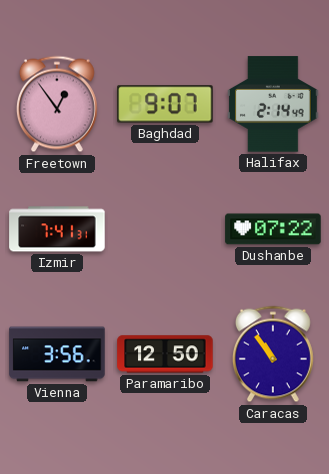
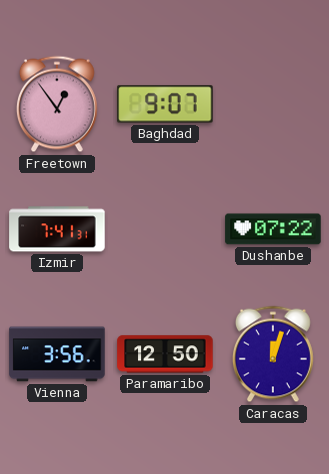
Halifax: 2:14 -> none
Caracas: 10:54 -> 12:03
